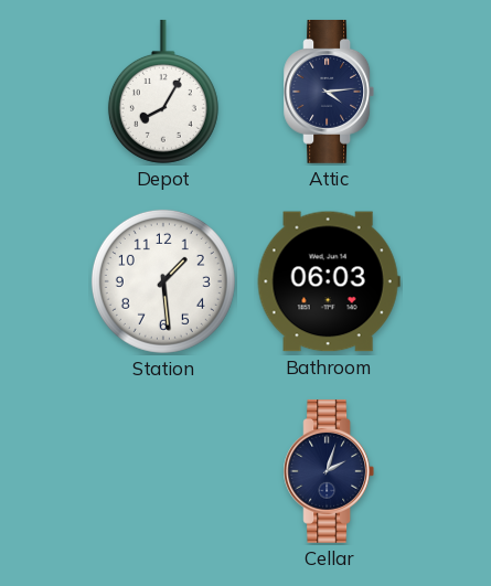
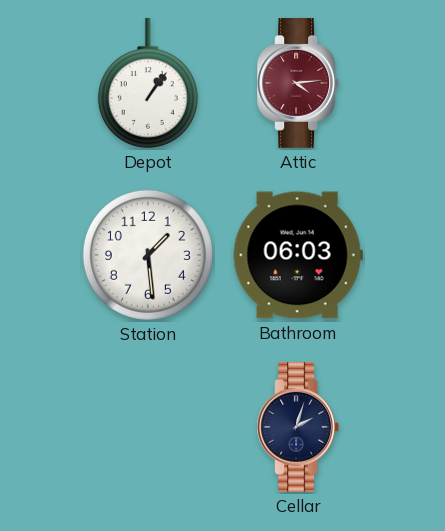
Depot: 8:05 -> 1:06
Attic dial: navy -> burgundy
